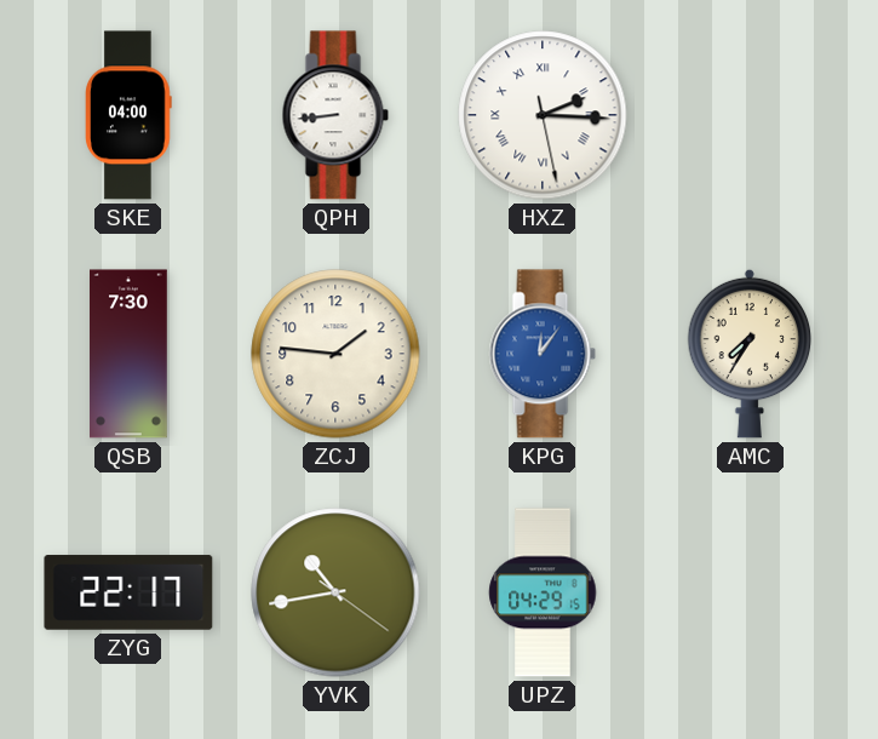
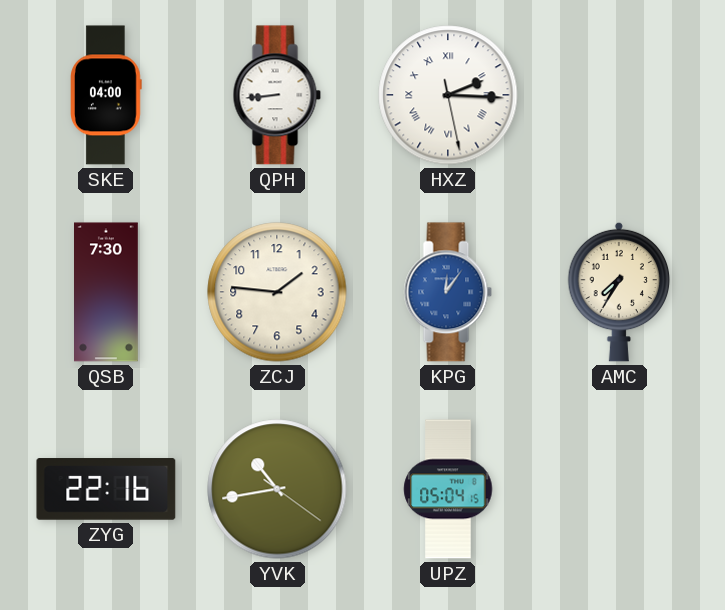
ZYG: 22:17 -> 22:16
UPZ: 04:29 -> 05:04
